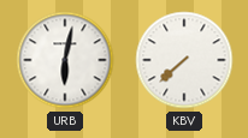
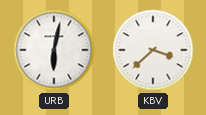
KBV: 7:38 -> 3:38
